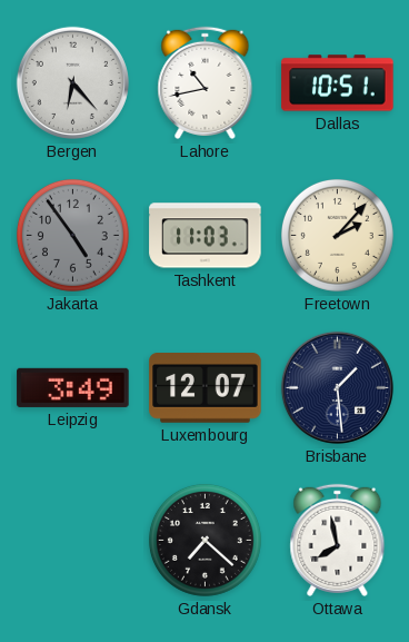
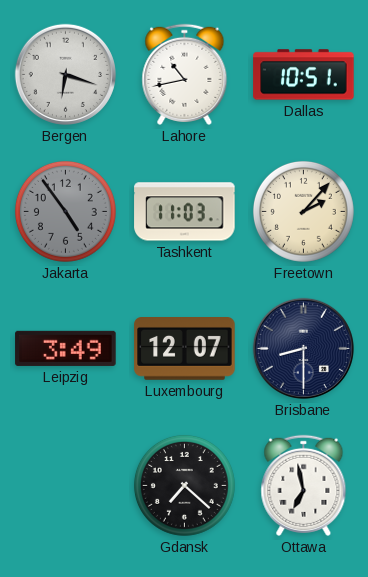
Bergen: 6:23 -> 6:18
Brisbane: 1:29 -> 8:30
Ottawa: 7:58 -> 6:58
